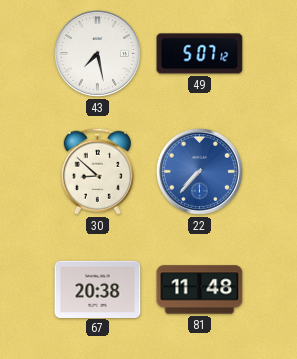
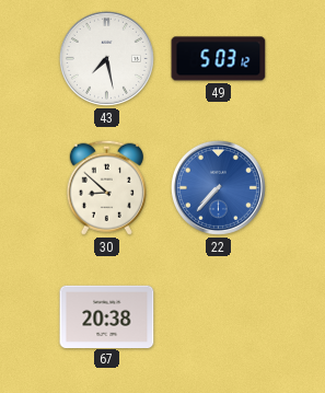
49: 5:07 -> 5:03
81: 11:48 -> none
